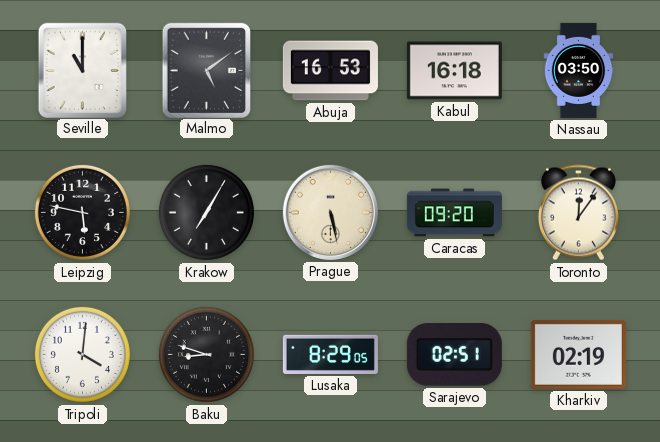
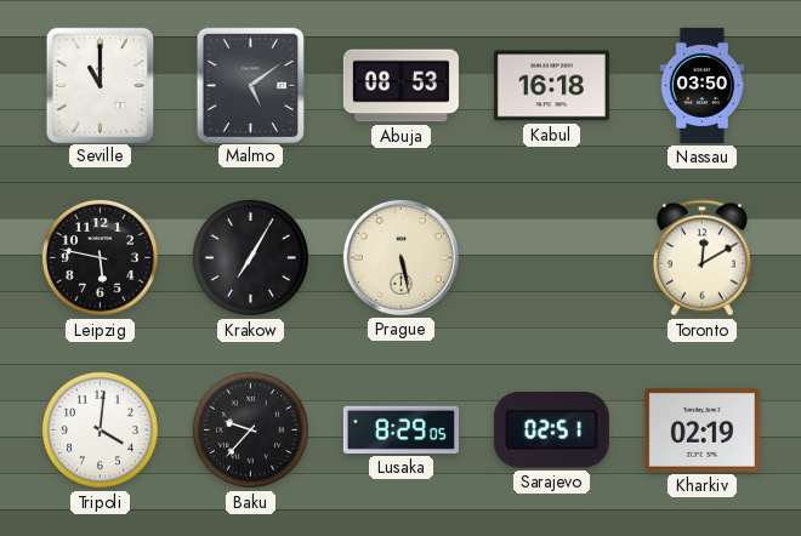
Abuja: 16:53 -> 08:53
Caracas: 09:20 -> none
Toronto: 12:06 -> 12:10
Baku: 8:48 -> 9:37
